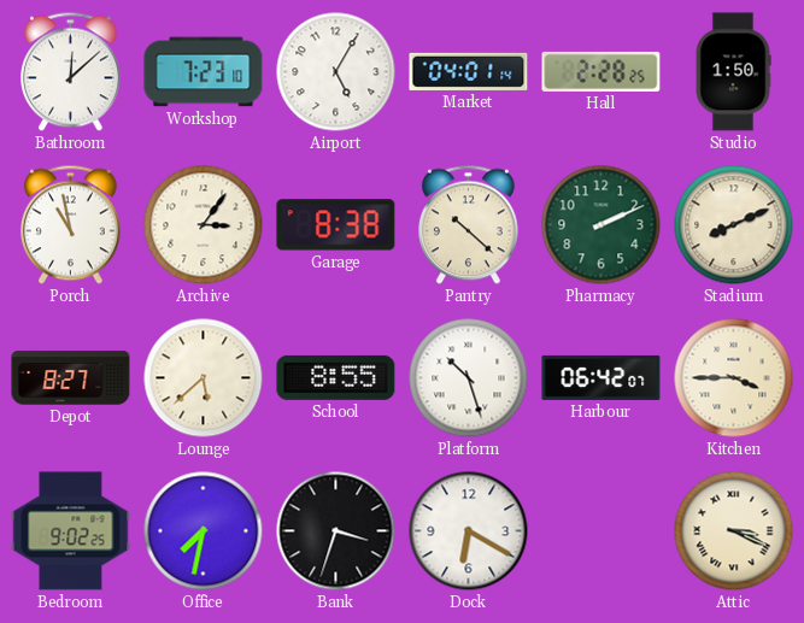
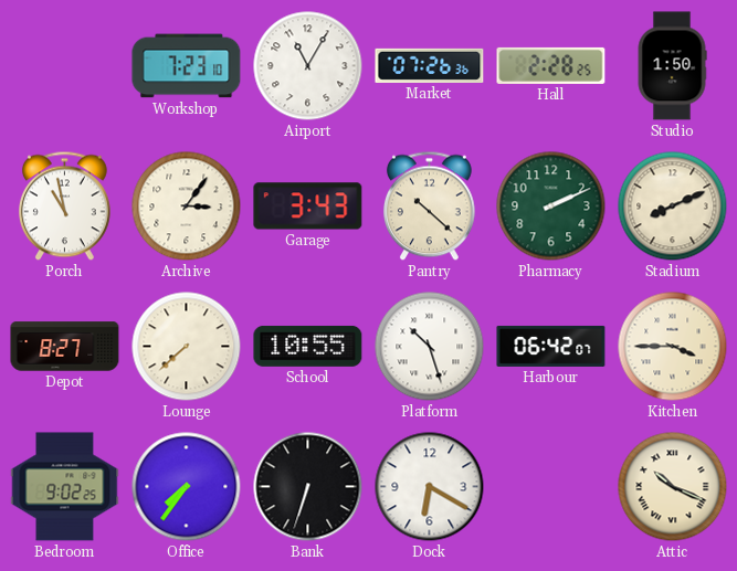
Bathroom: 12:08 -> none
Airport: 5:05 -> 11:05
Market: 04:01 -> 07:26
Garage: 8:38 -> 3:43
Lounge: 5:38 -> 7:38
School: 8:55 -> 10:55
Office: 7:32 -> 7:36
Bank: 3:33 -> 6:33
Attic: 3:19 -> 10:19
